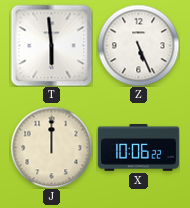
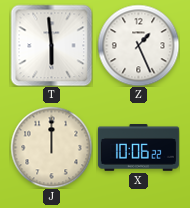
Z: 5:26 -> 1:26
